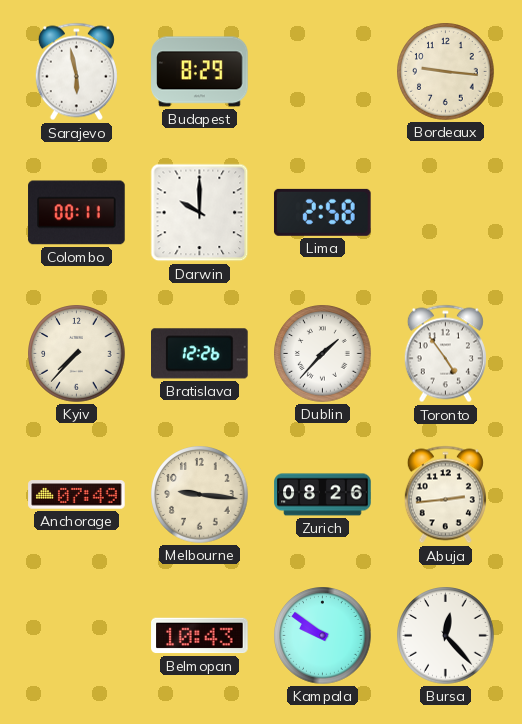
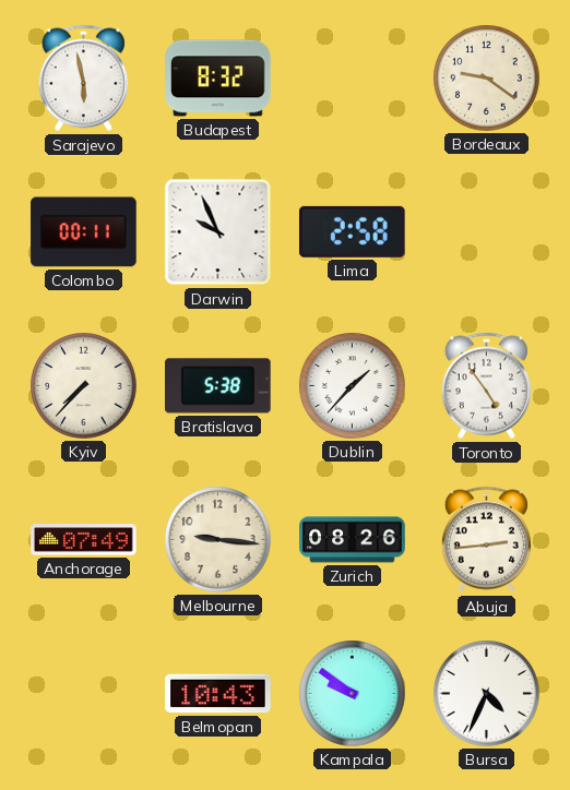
Budapest: 8:29 -> 8:32
Bordeaux: 9:16 -> 9:21
Darwin: 10:00 -> 9:56
Bratislava: 12:26 -> 5:38
Bursa: 12:23 -> 4:34
